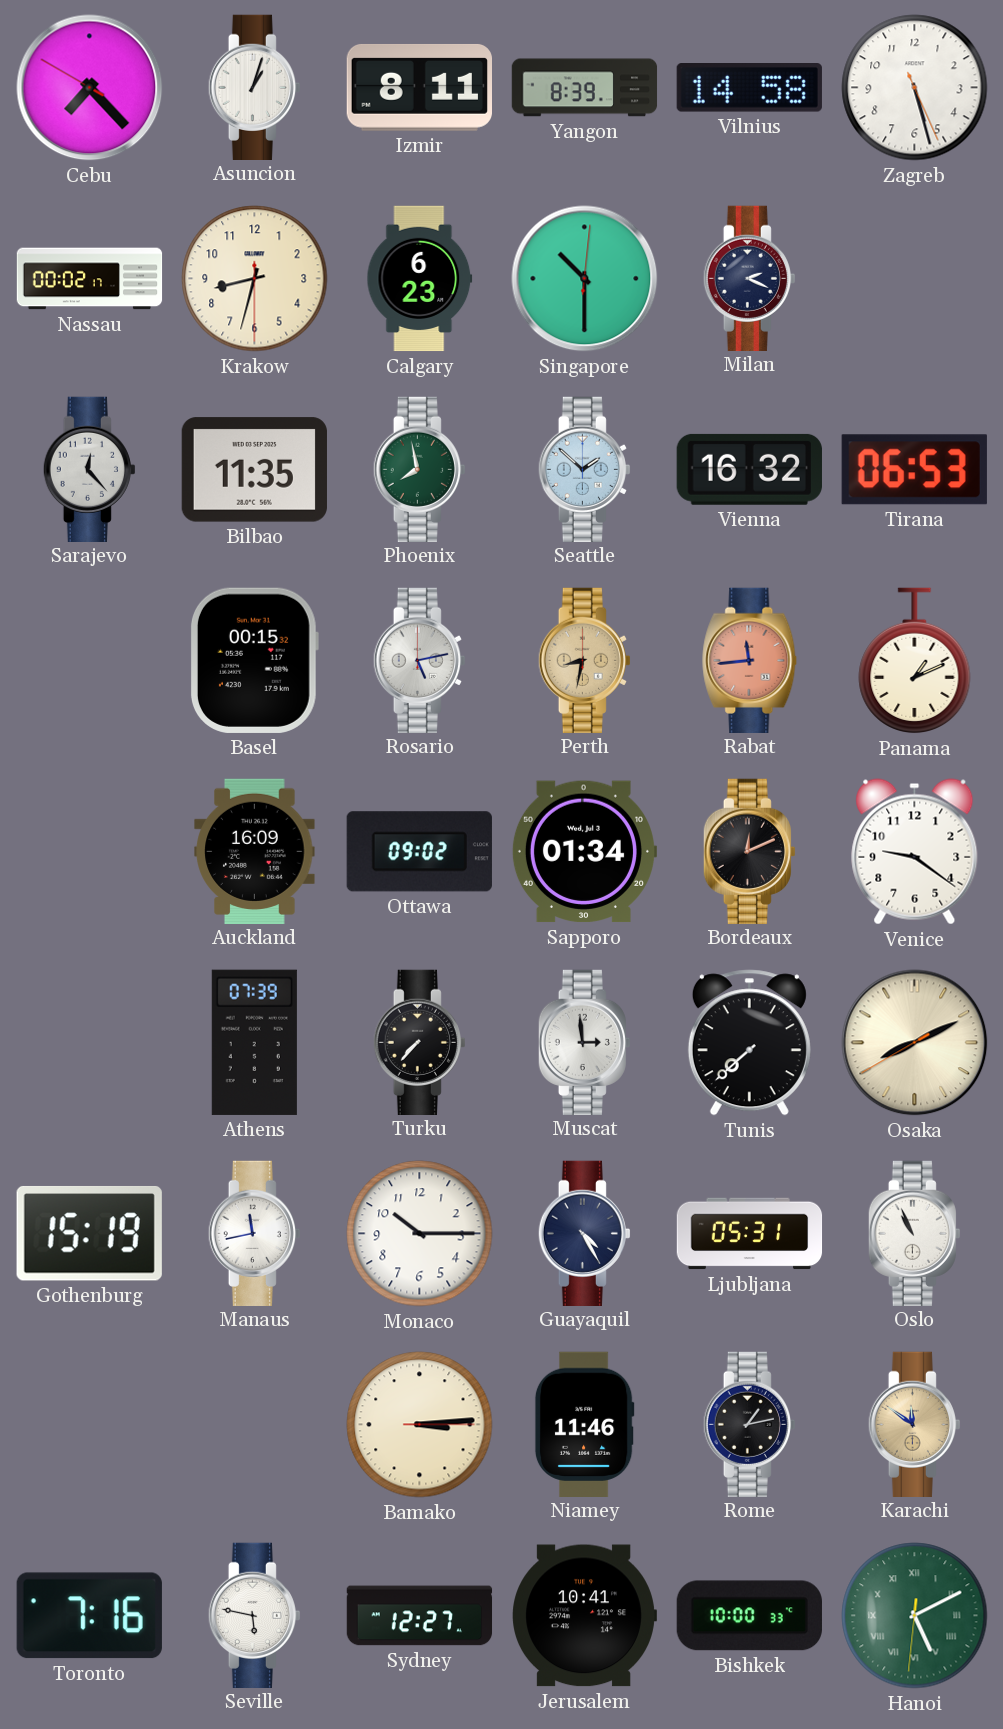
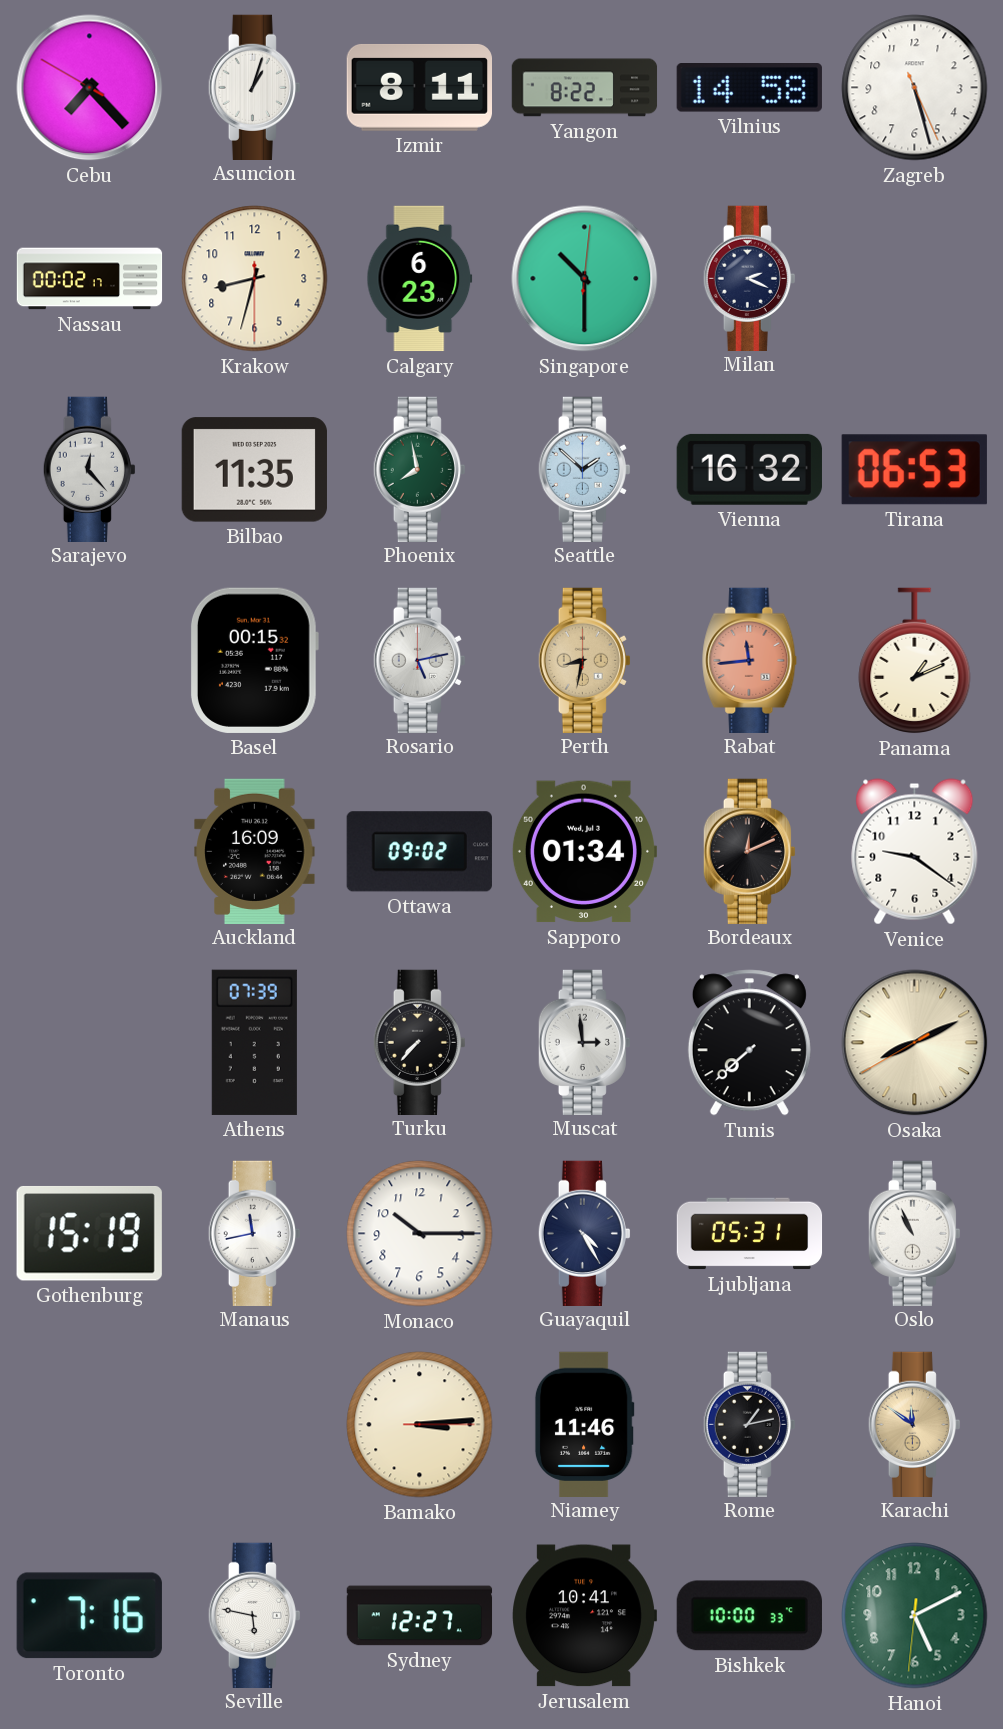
Yangon: 8:39 -> 8:22
Hanoi numerals: Roman -> Arabic
